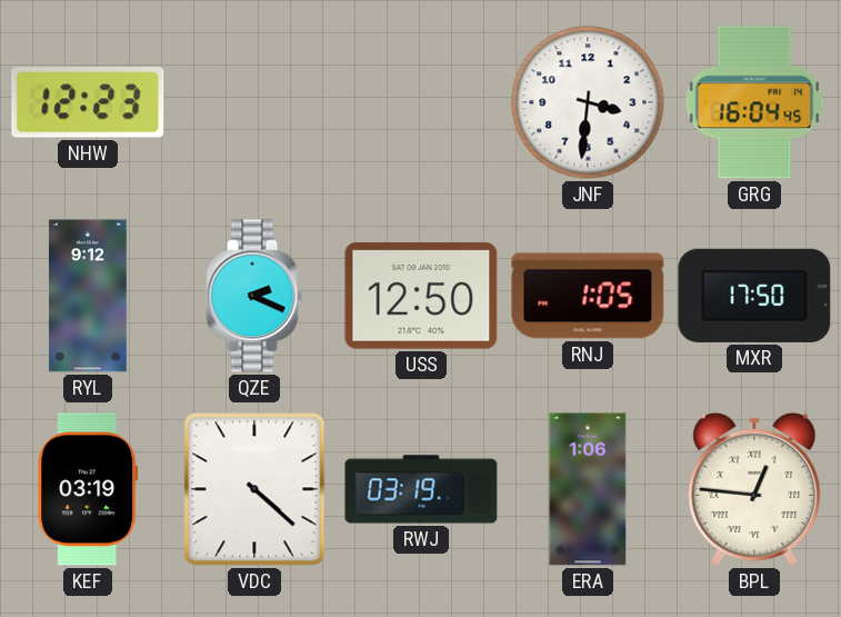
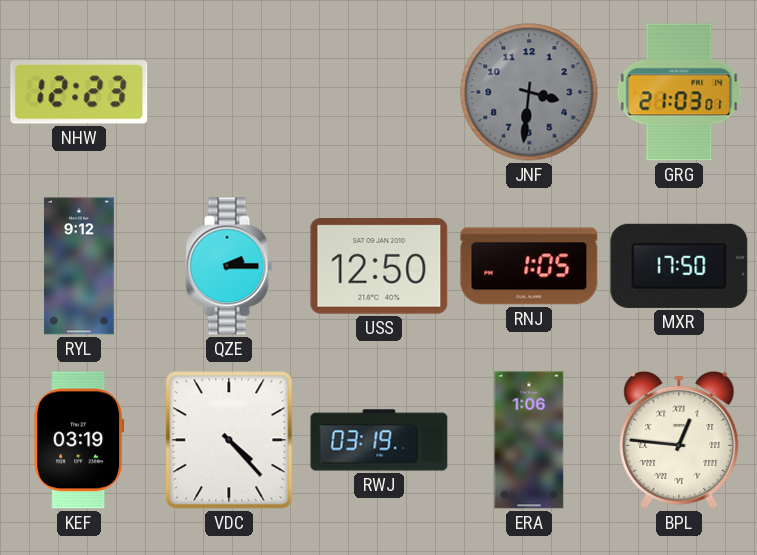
JNF dial: white -> grey
GRG: 16:04 -> 21:03
QZE: 2:19 -> 2:15
VDC: 4:22 -> 4:23
